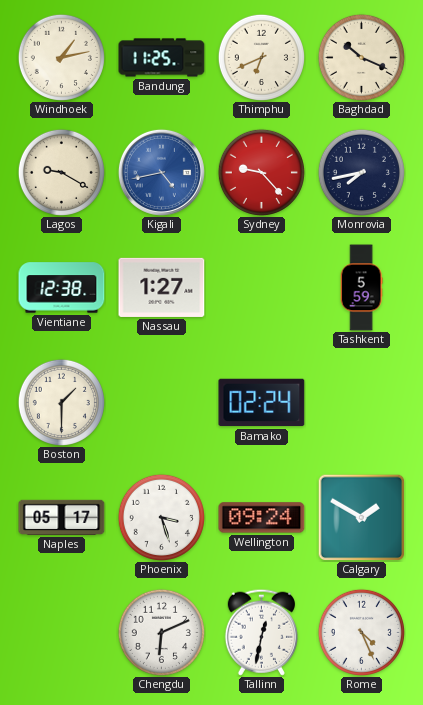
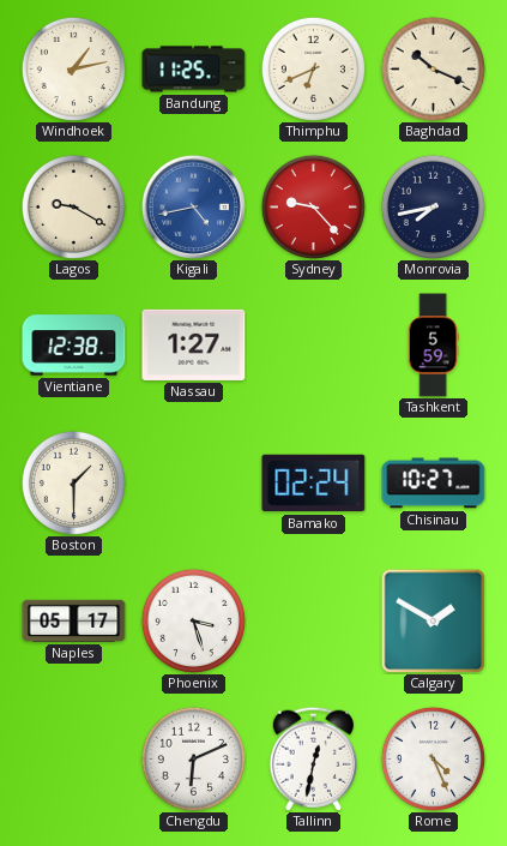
Chisinau: none -> 10:27
Wellington: 09:24 -> none
